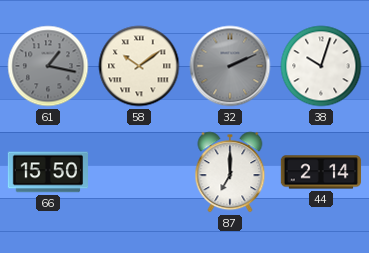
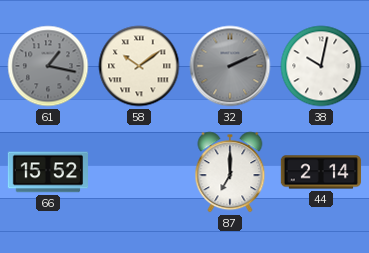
38: 10:03 -> 10:02
66: 15:50 -> 15:52
